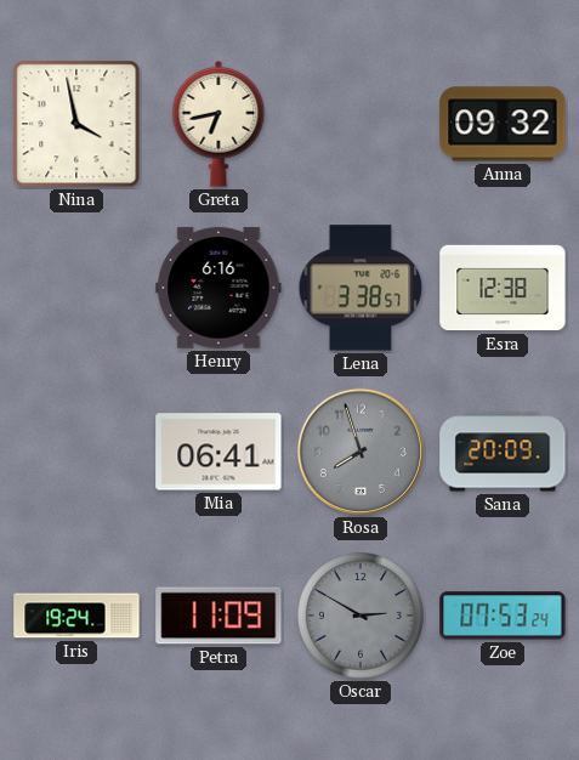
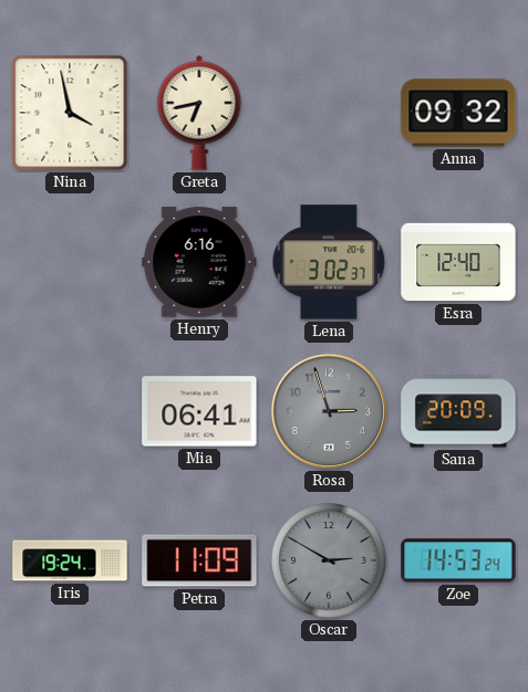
Lena: 3:38 -> 3:02
Esra: 12:38 -> 12:40
Rosa: 7:57 -> 2:57
Zoe: 07:53 -> 14:53
